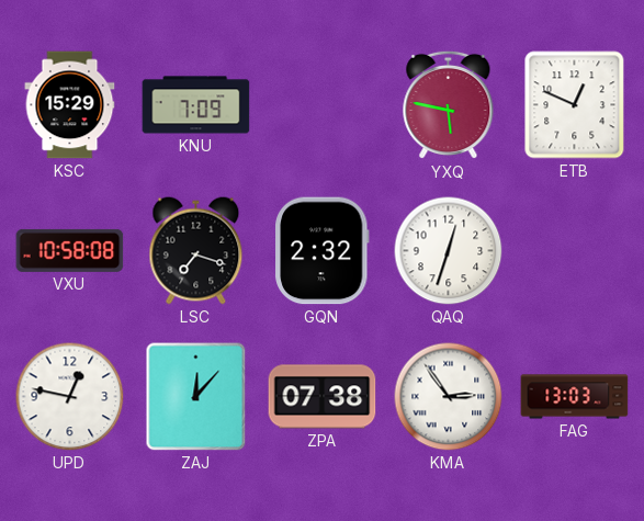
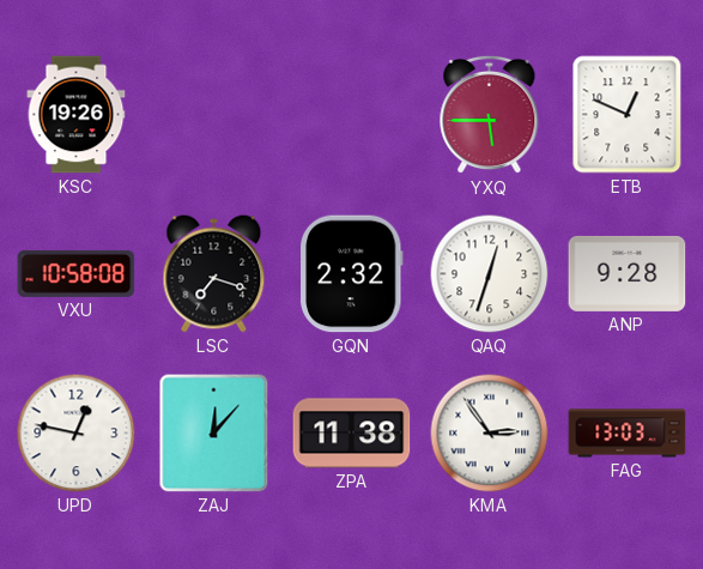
KSC: 15:29 -> 19:26
KNU: 7:09 -> none
YXQ: 5:47 -> 5:45
ANP: none -> 9:28
ZPA: 07:38 -> 11:38
